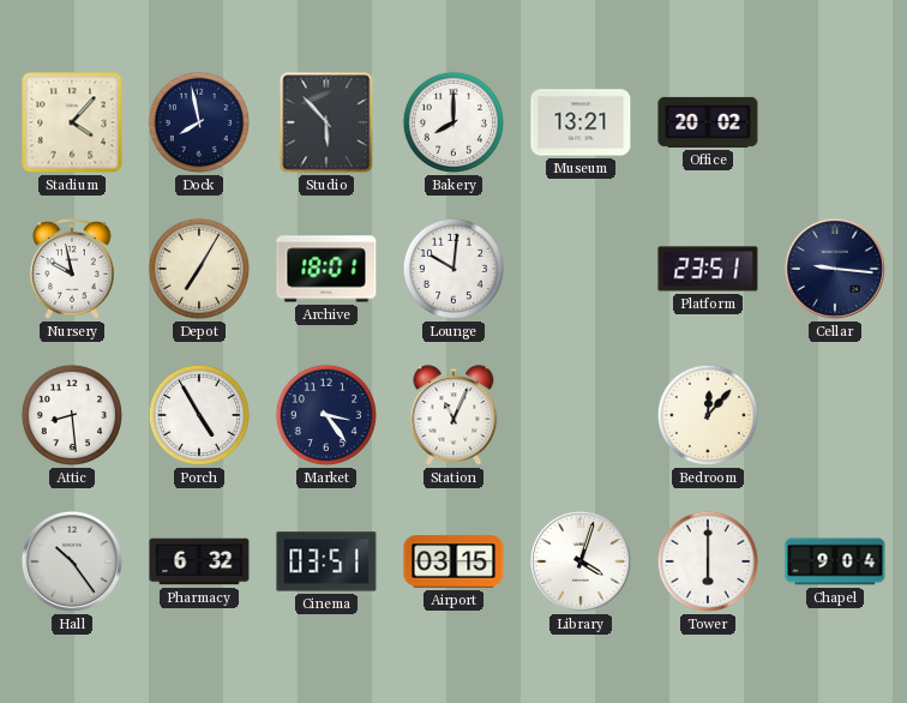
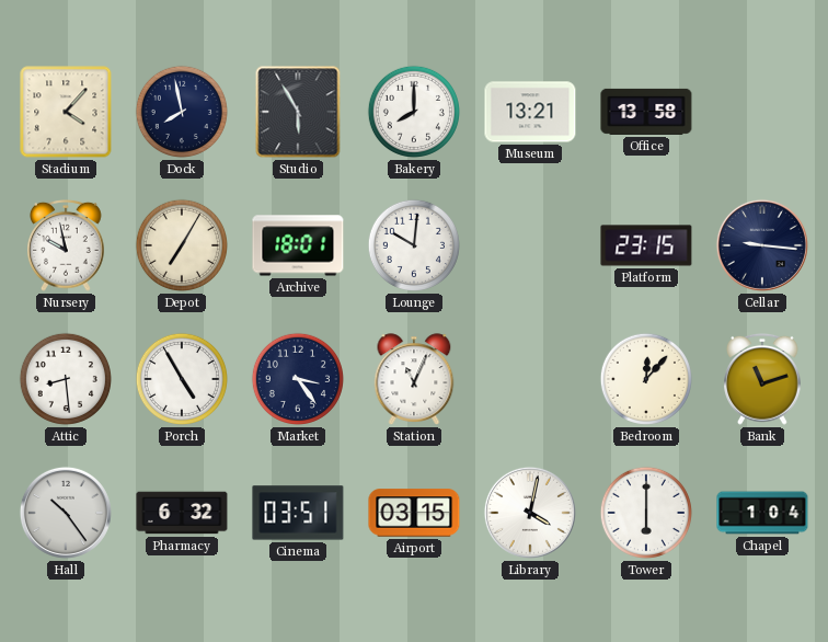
Studio: 5:53 -> 5:55
Office: 20:02 -> 13:58
Platform: 23:51 -> 23:15
Bank: none -> 11:12
Library: 4:03 -> 4:02
Chapel: 9:04 -> 1:04
